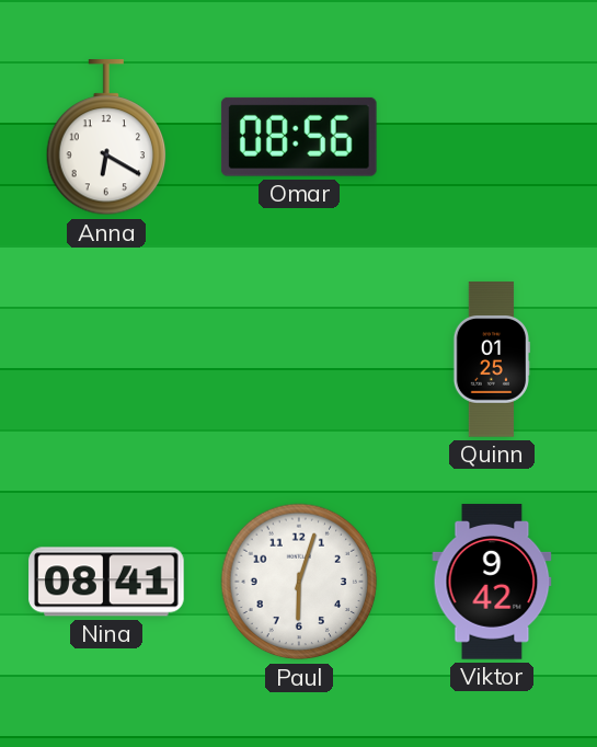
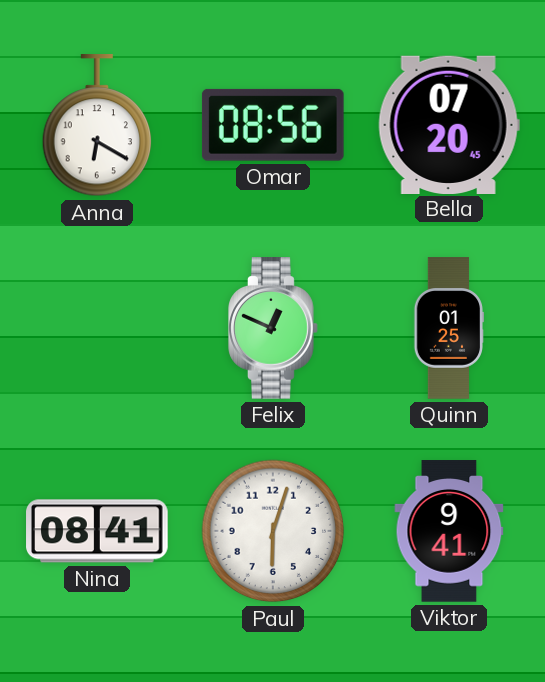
Bella: none -> 07:20
Felix: none -> 12:49
Viktor: 9:42 -> 9:41
